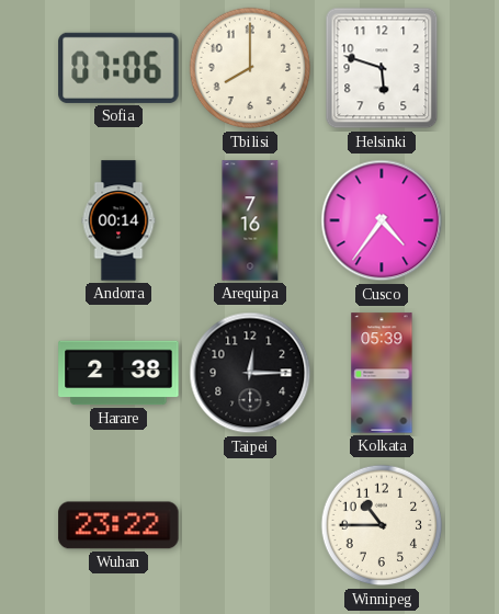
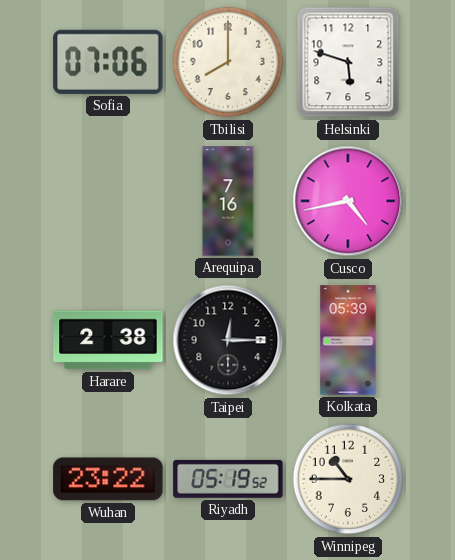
Andorra: 00:14 -> none
Cusco: 4:36 -> 4:43
Riyadh: none -> 05:19
